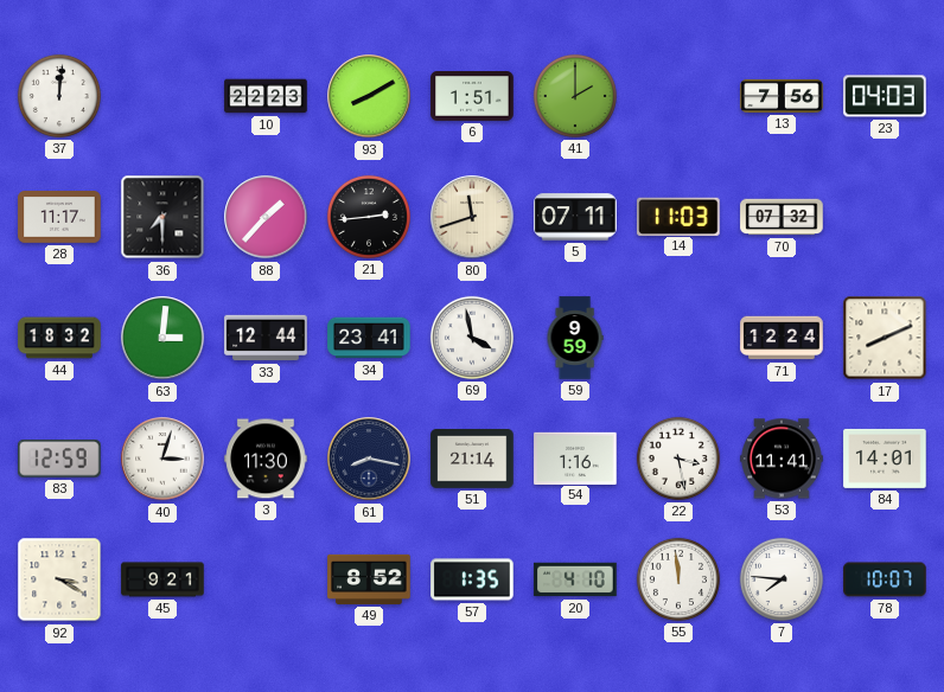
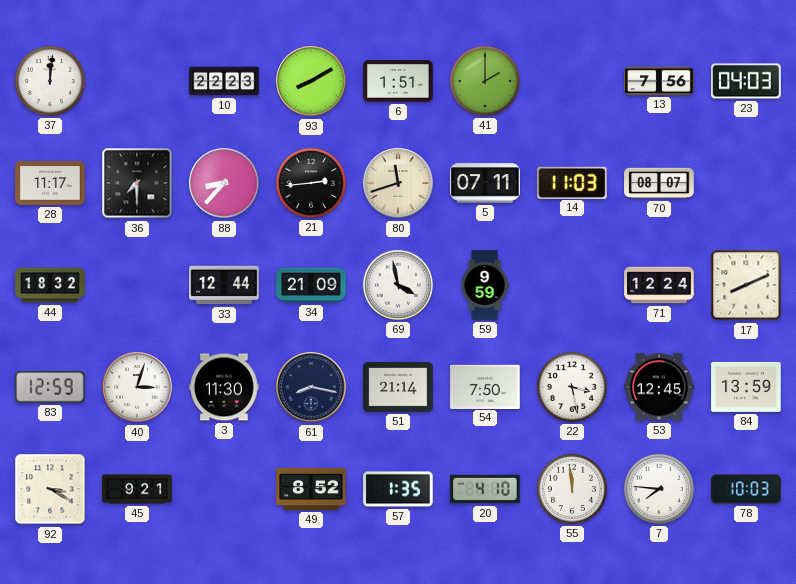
88: 1:37 -> 8:37
70: 07:32 -> 08:07
63: 3:01 -> none
34: 23:41 -> 21:09
54: 1:16 -> 7:50
53: 11:41 -> 12:45
84: 14:01 -> 13:59
78: 10:07 -> 10:03
